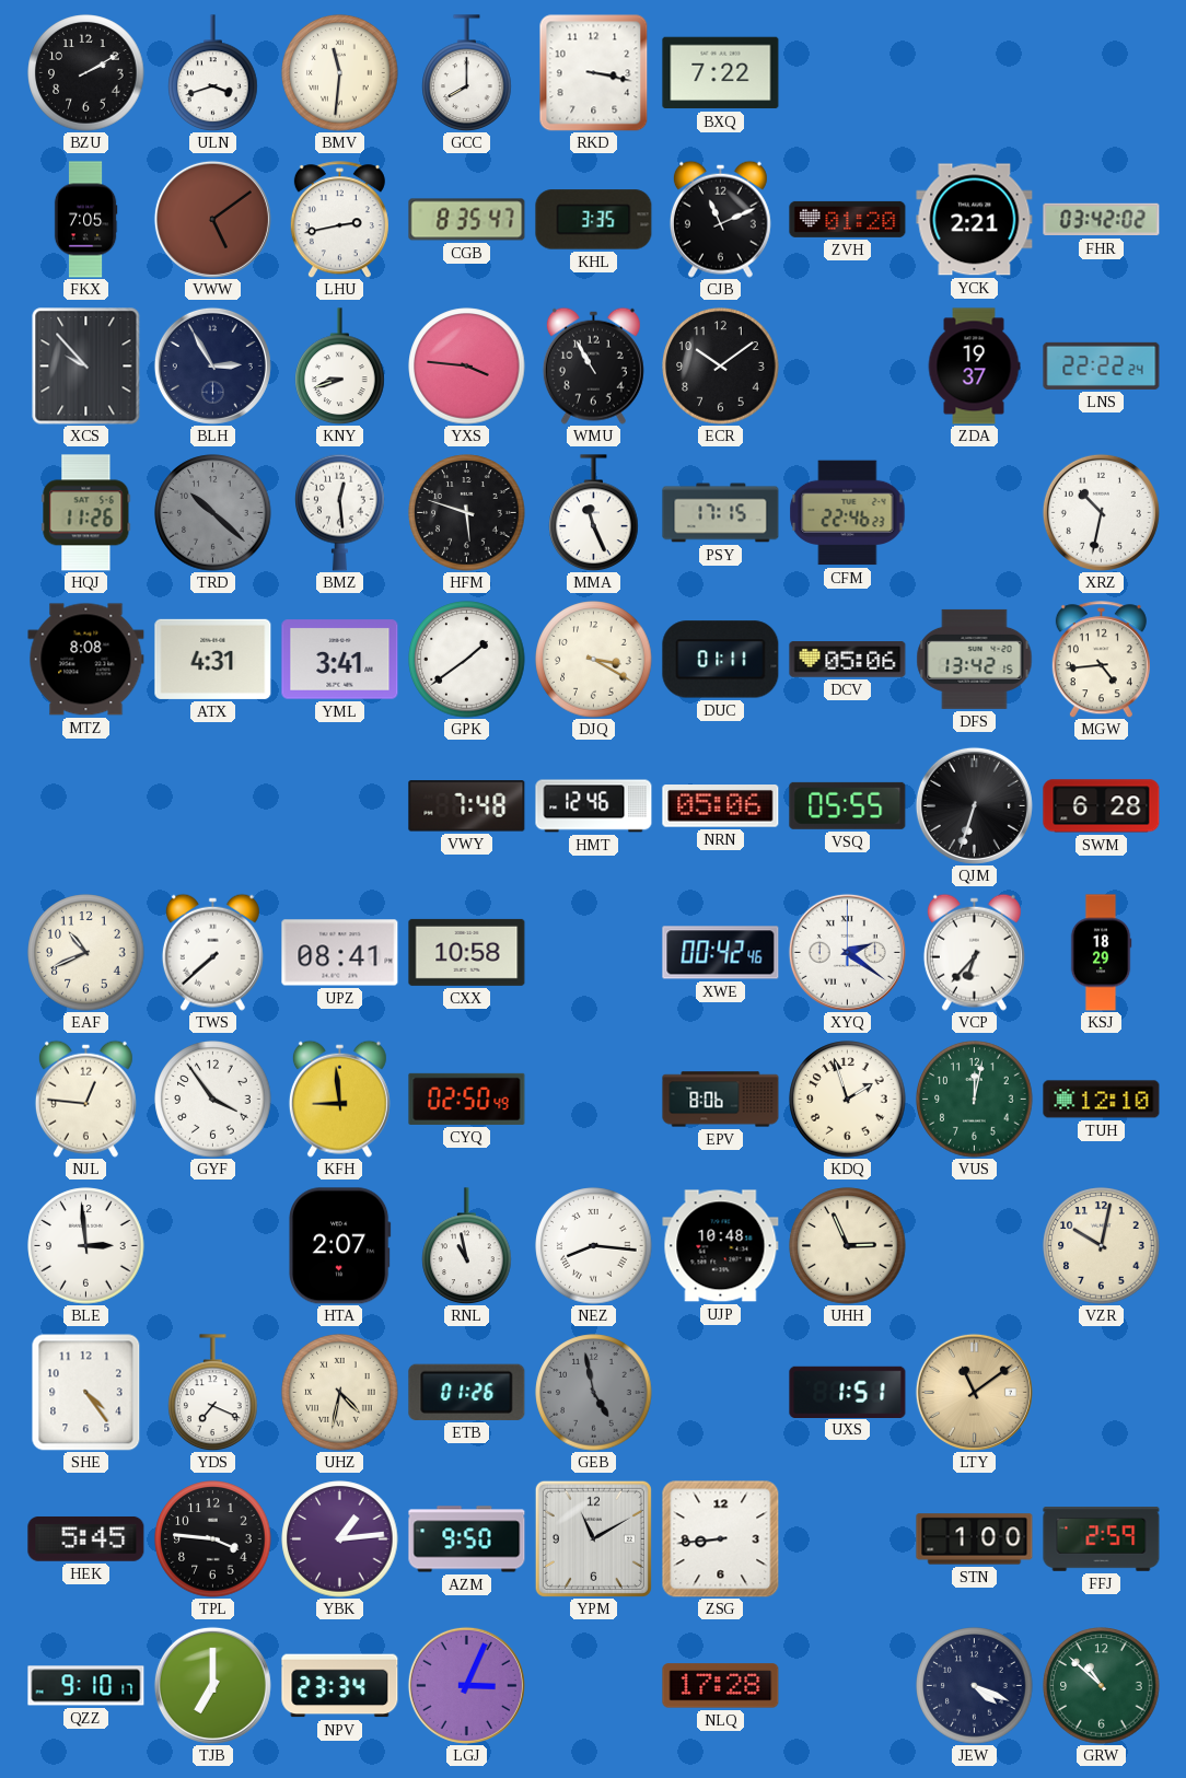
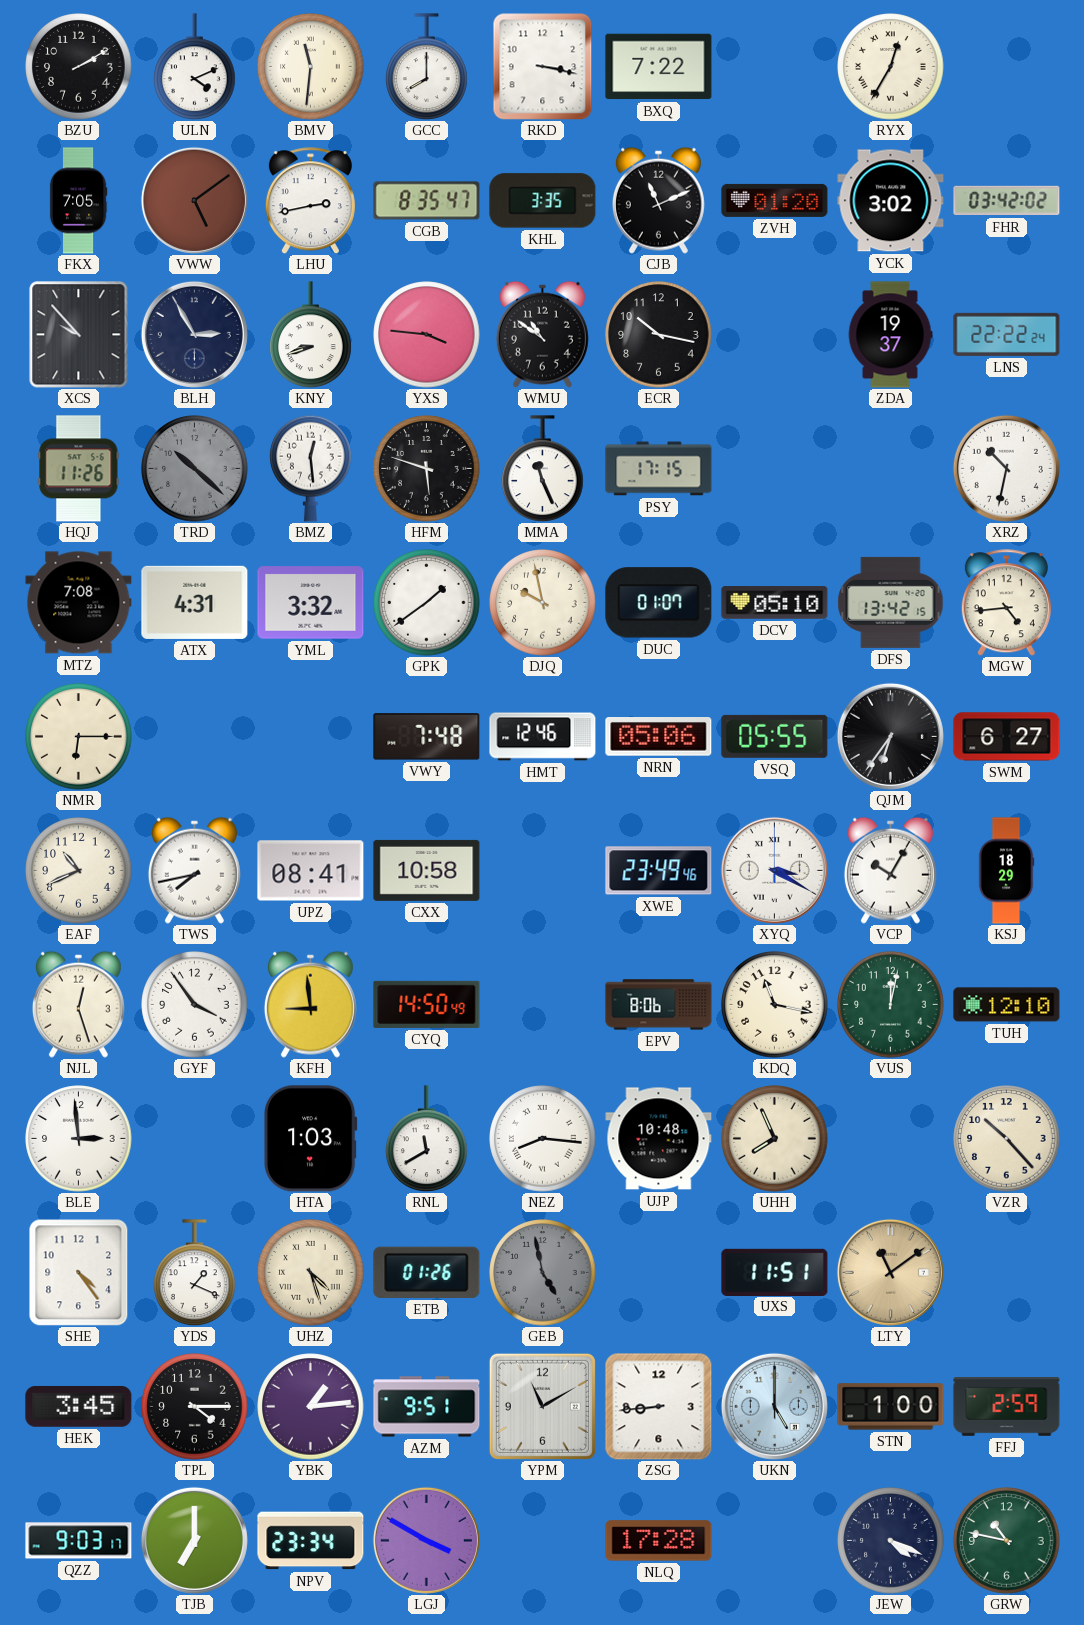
ULN: 3:42 -> 4:11
RYX: none -> 12:35
YCK: 2:21 -> 3:02
WMU: 10:55 -> 10:51
ECR: 10:09 -> 10:17
CFM: 22:46 -> none
MTZ: 8:08 -> 7:08
YML: 3:41 -> 3:32
DJQ: 3:20 -> 9:58
DUC: 01:11 -> 01:07
DCV: 05:06 -> 05:10
NMR: none -> 6:15
QJM: 6:33 -> 6:36
SWM: 6:28 -> 6:27
TWS: 7:38 -> 7:43
XWE: 00:42 -> 23:49
XYQ: 2:21 -> 3:20
VCP: 6:37 -> 10:05
NJL: 12:46 -> 12:27
CYQ: 02:50 -> 14:50
KDQ: 1:57 -> 11:17
HTA: 2:07 -> 1:03
RNL: 10:58 -> 11:40
UHH: 2:56 -> 7:56
VZR: 10:02 -> 10:23
YDS: 7:19 -> 1:19
UHZ: 4:32 -> 4:27
UXS: 1:51 -> 11:51
HEK: 5:45 -> 3:45
TPL: 3:46 -> 4:15
AZM: 9:50 -> 9:51
UKN: none -> 5:00
QZZ: 9:10 -> 9:03
LGJ: 3:04 -> 3:50
GRW: 10:52 -> 10:47
